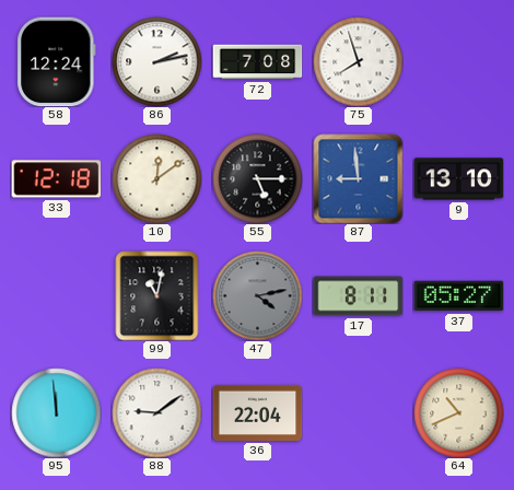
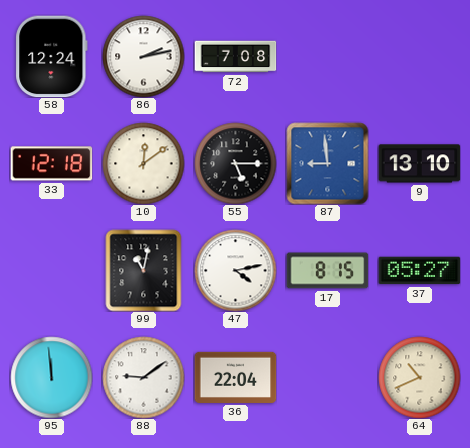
75: 7:57 -> none
47 dial: grey -> white
17: 8:11 -> 8:15
